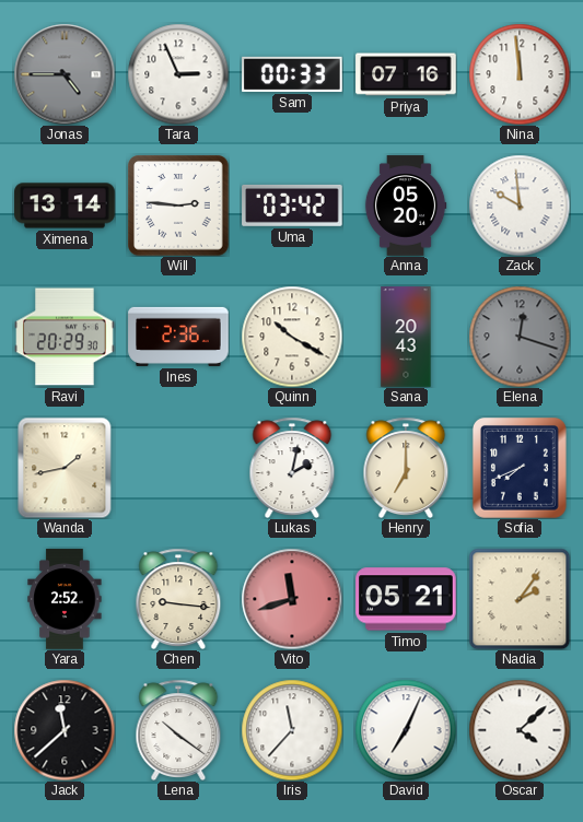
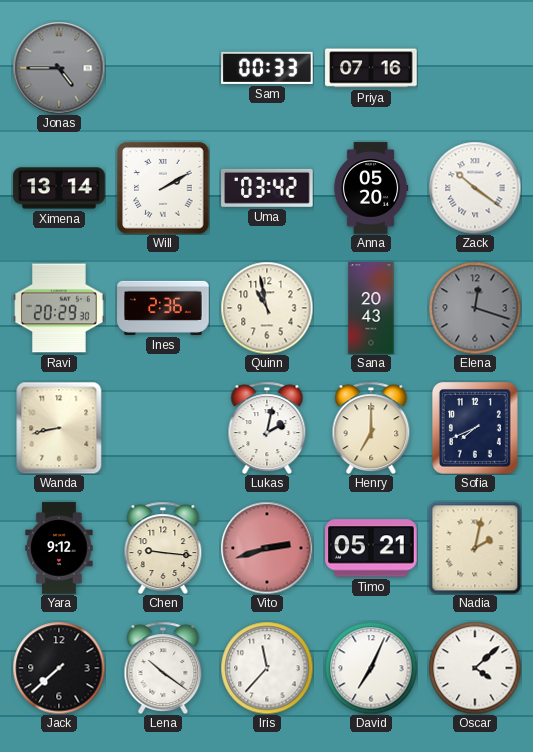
Tara: 2:56 -> none
Nina: 11:59 -> none
Will: 2:46 -> 2:10
Zack: 9:59 -> 10:21
Quinn: 10:20 -> 10:58
Wanda: 1:43 -> 8:43
Yara: 2:52 -> 9:12
Vito: 11:42 -> 2:42
Nadia: 2:06 -> 2:02
Jack: 11:38 -> 7:38
